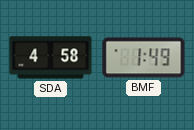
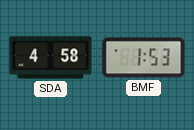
BMF: 1:49 -> 1:53
